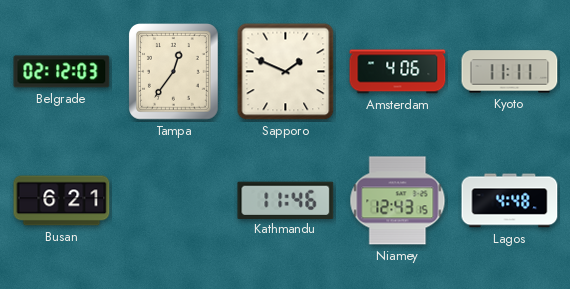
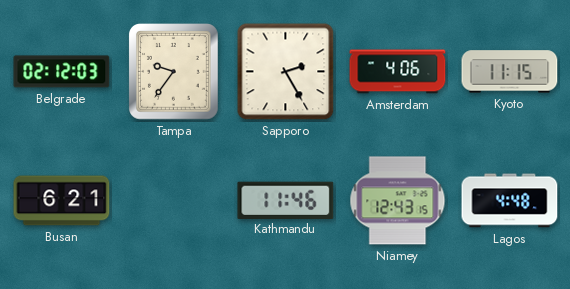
Tampa: 12:36 -> 9:36
Sapporo: 1:49 -> 2:25
Kyoto: 11:11 -> 11:15
